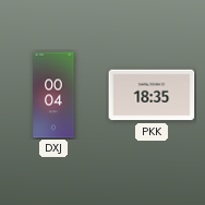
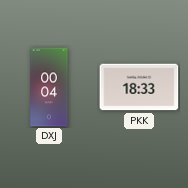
PKK: 18:35 -> 18:33
